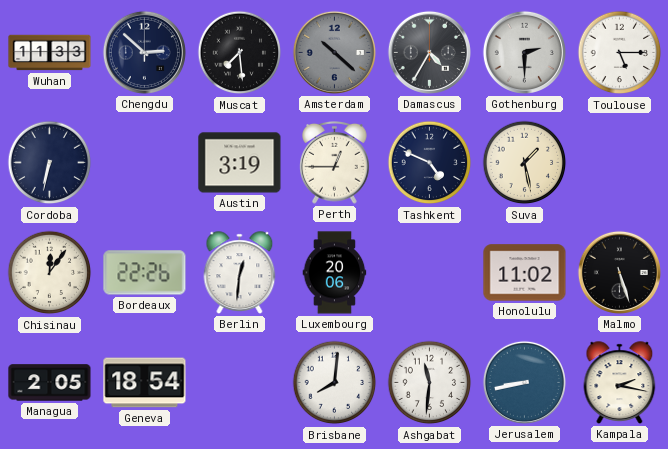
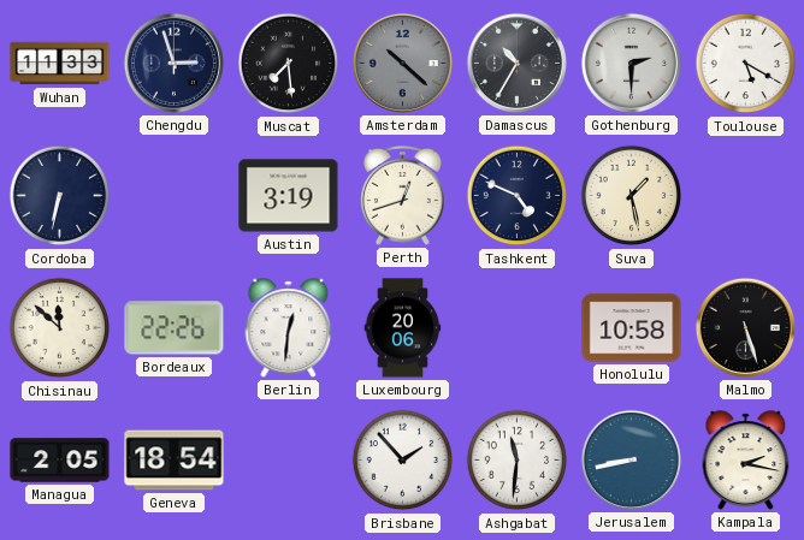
Chengdu: 2:52 -> 2:57
Damascus: 4:35 -> 10:35
Toulouse: 5:15 -> 5:20
Perth: 12:45 -> 12:42
Chisinau: 12:06 -> 11:52
Honolulu: 11:02 -> 10:58
Brisbane: 8:01 -> 1:53
